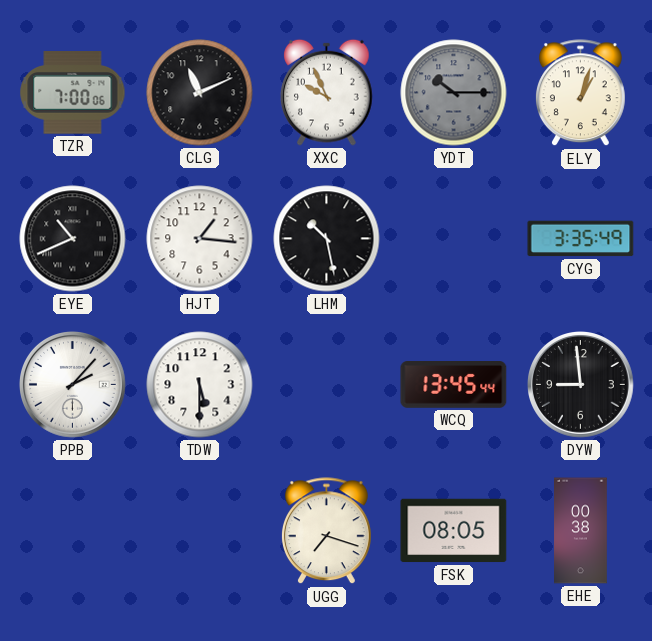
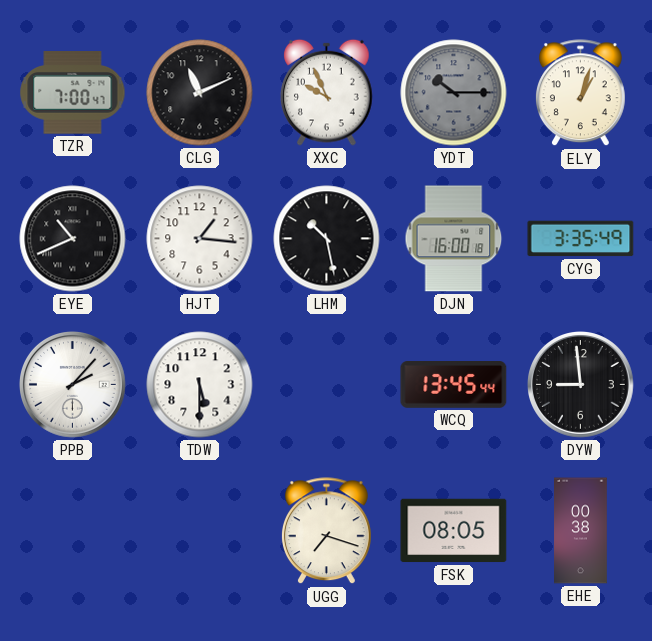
TZR: 7:00:06 -> 7:00:47
DJN: none -> 16:00
